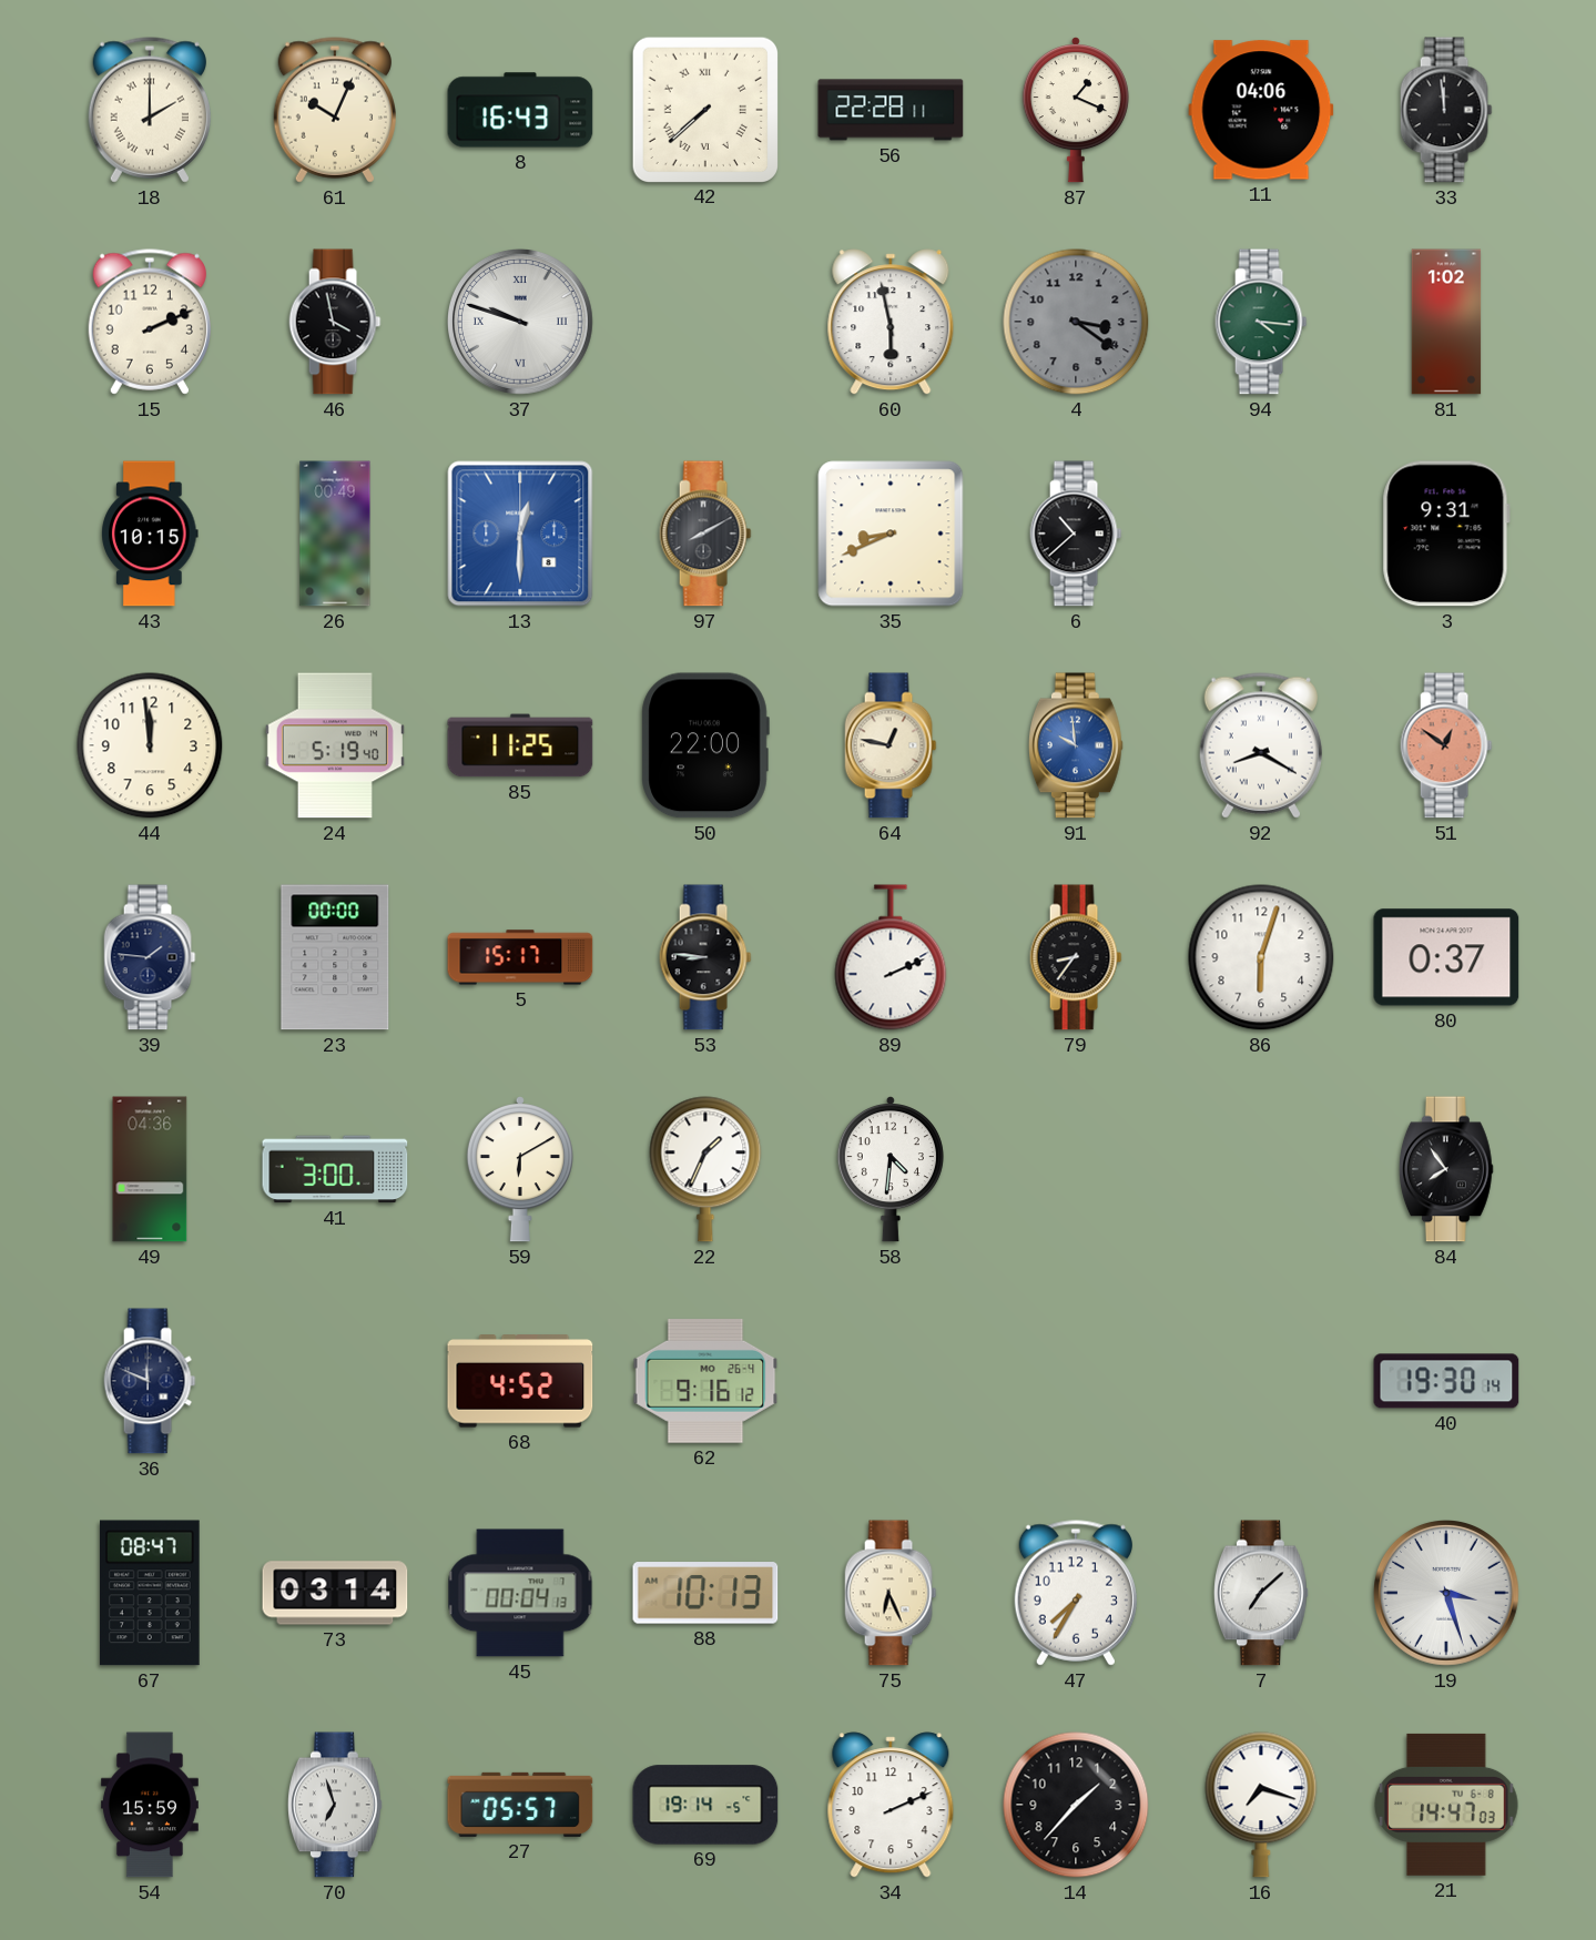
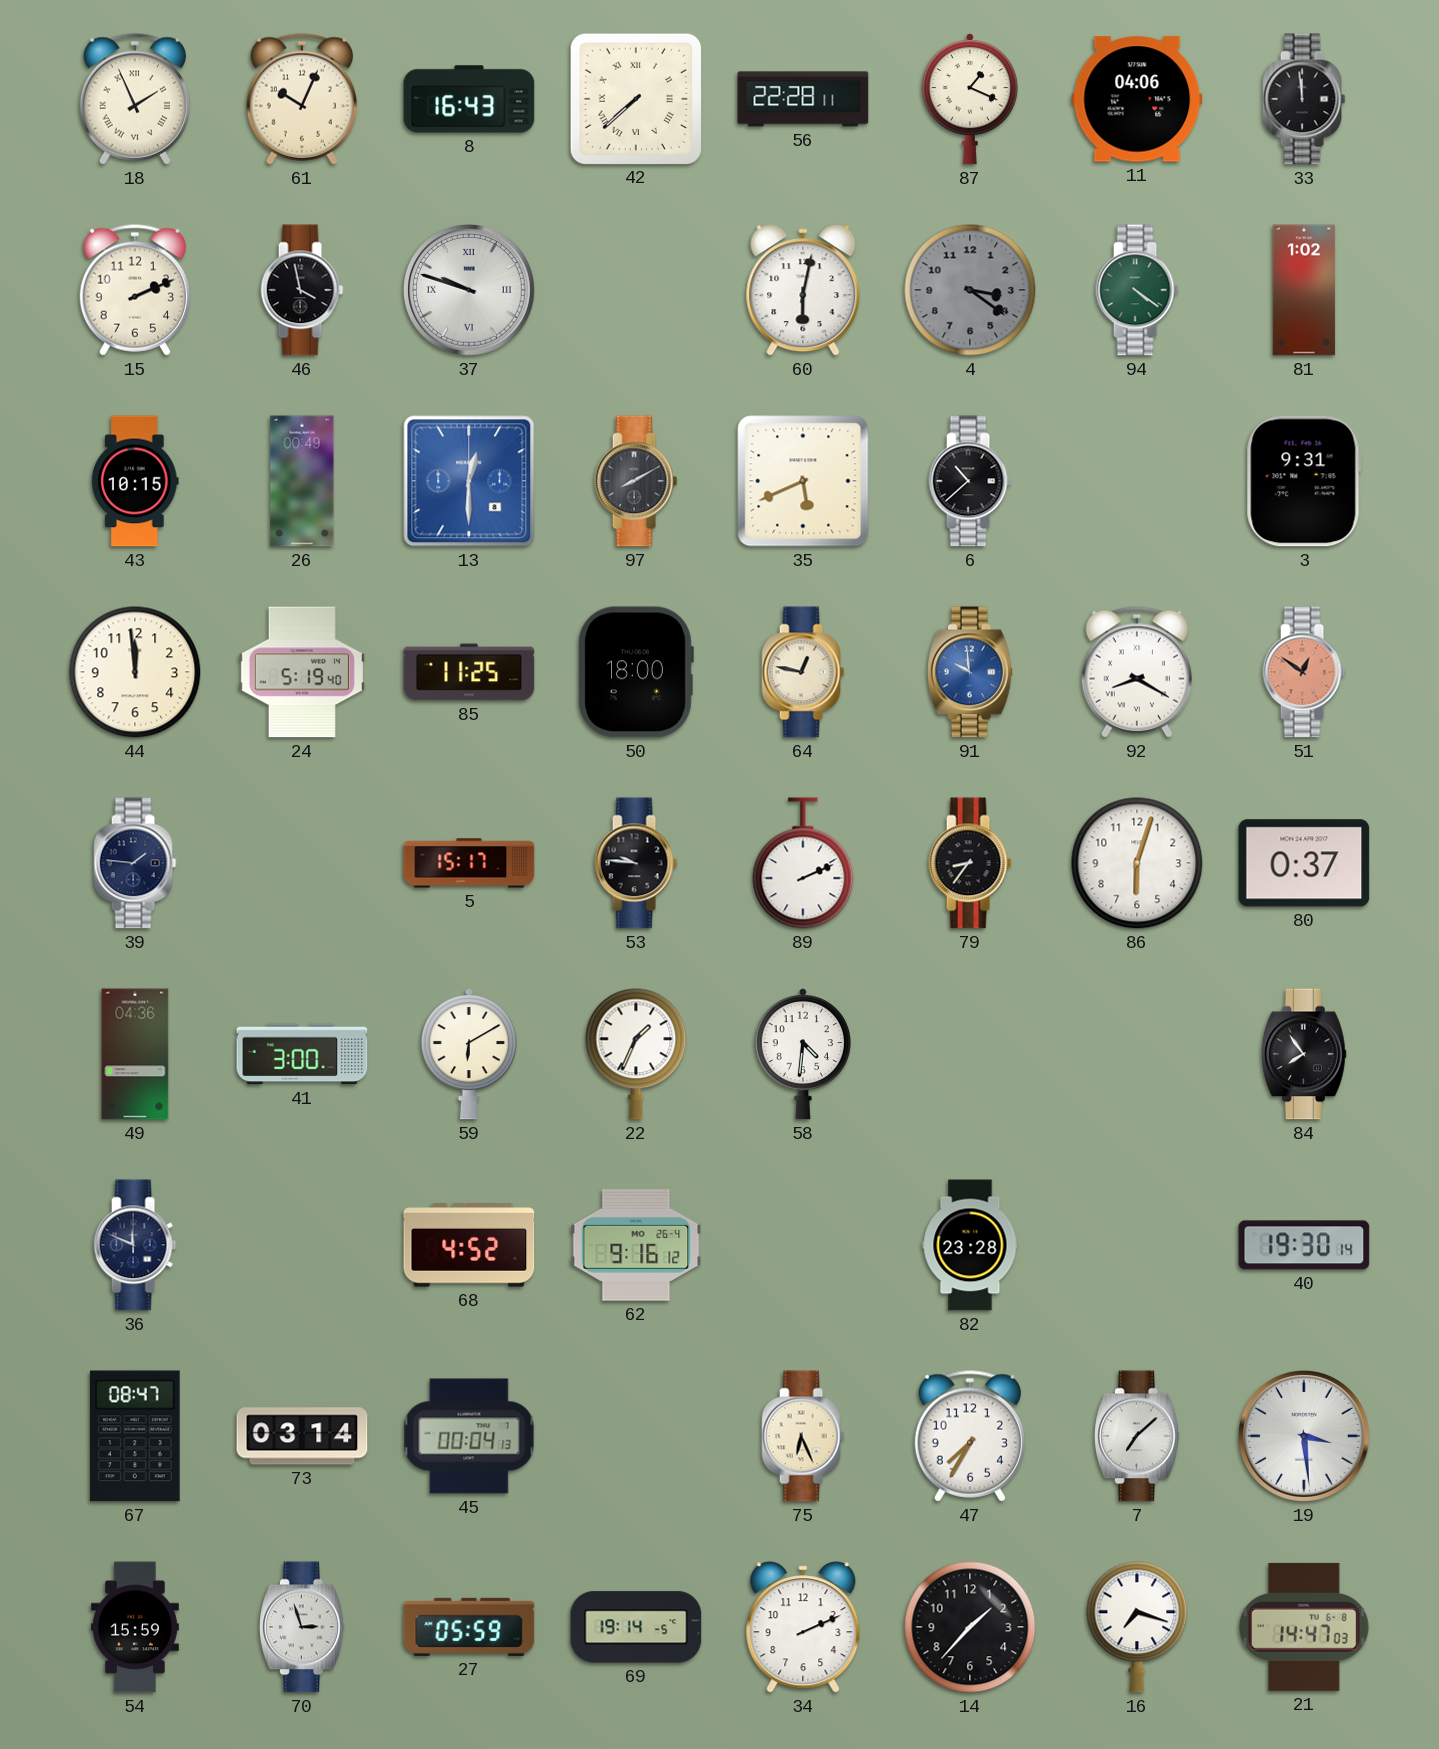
18: 2:00 -> 1:56
60: 5:58 -> 6:02
94: 4:16 -> 4:21
35: 8:41 -> 5:41
50: 22:00 -> 18:00
23: 00:00 -> none
53: 8:46 -> 9:46
82: none -> 23:28
88: 10:13 -> none
19: 3:27 -> 3:29
70: 6:57 -> 2:57
27: 05:57 -> 05:59
